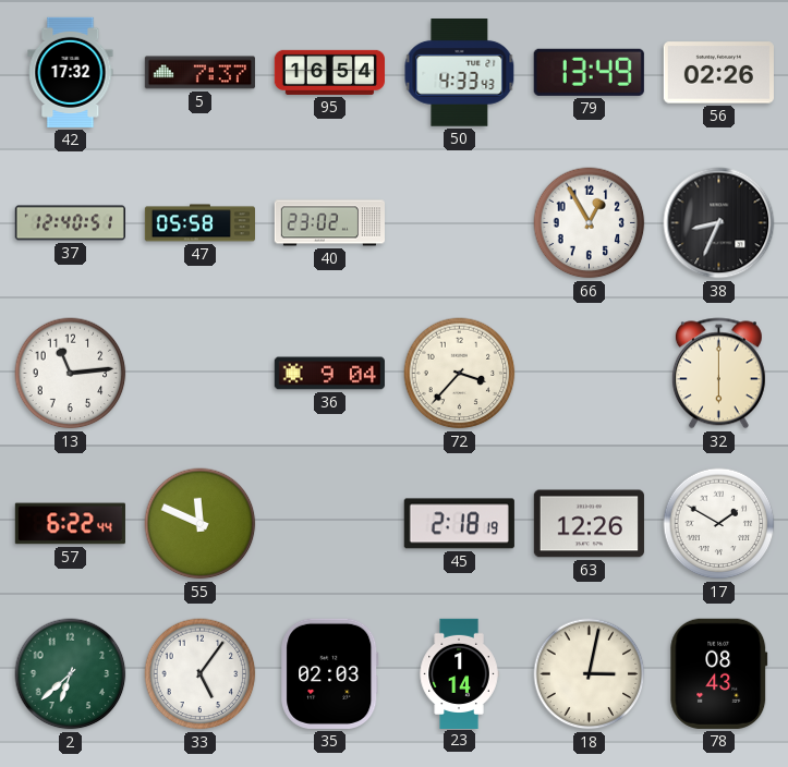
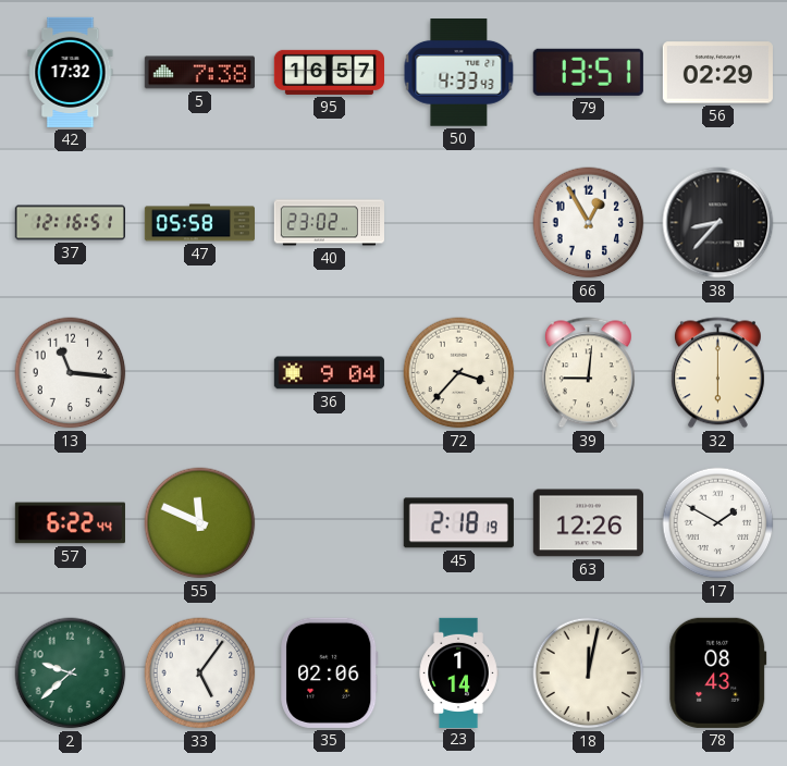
5: 7:37 -> 7:38
95: 16:54 -> 16:57
79: 13:49 -> 13:51
56: 02:26 -> 02:29
37: 12:40 -> 12:16
38: 8:34 -> 8:37
13: 11:14 -> 11:16
39: none -> 9:01
2: 6:38 -> 9:38
35: 02:03 -> 02:06
18: 3:02 -> 12:02
